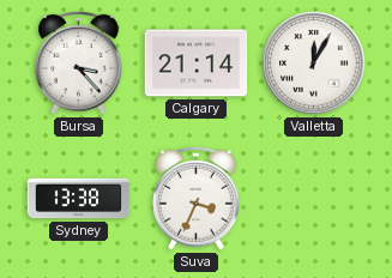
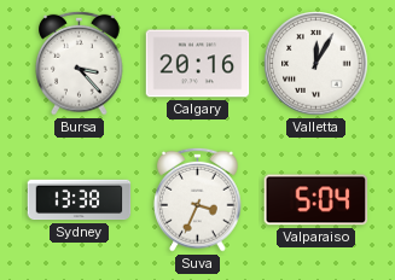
Calgary: 21:14 -> 20:16
Valparaiso: none -> 5:04
